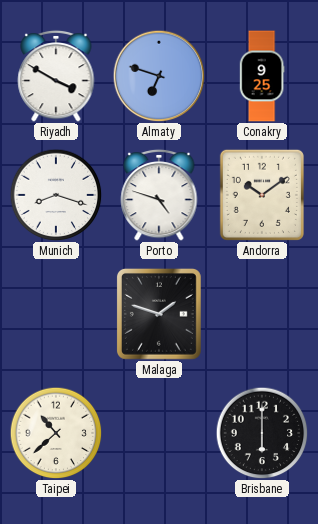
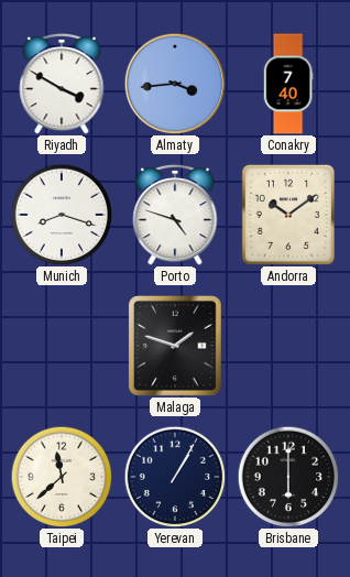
Almaty: 6:48 -> 3:44
Conakry: 9:25 -> 7:40
Taipei: 10:38 -> 11:38
Yerevan: none -> 1:05
